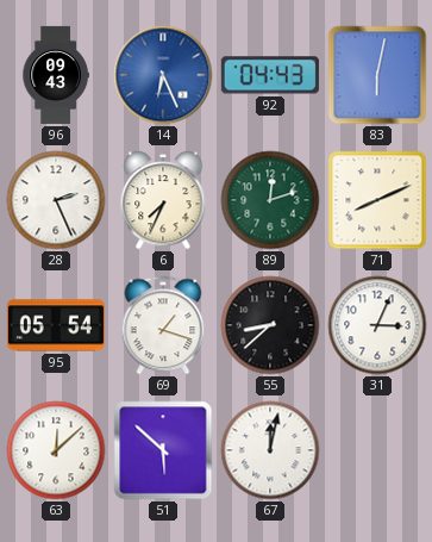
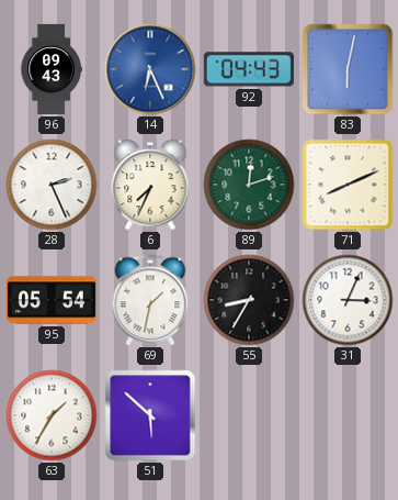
69: 1:18 -> 1:32
55: 8:38 -> 8:35
63: 12:08 -> 1:35
67: 12:02 -> none
